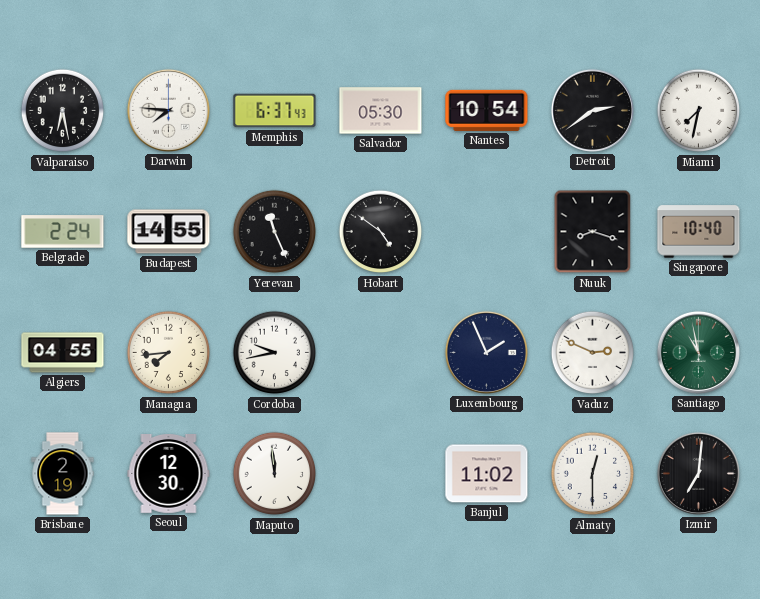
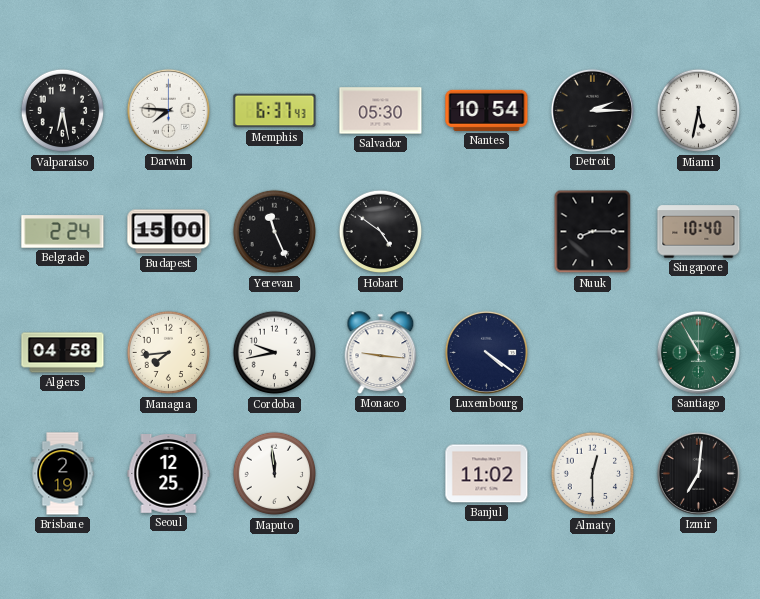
Detroit: 2:39 -> 2:15
Miami: 7:32 -> 5:32
Budapest: 14:55 -> 15:00
Nuuk: 8:18 -> 8:15
Algiers: 04:55 -> 04:58
Monaco: none -> 9:16
Luxembourg: 1:56 -> 4:21
Vaduz: 2:49 -> none
Santiago: 10:58 -> 10:55
Seoul: 12:30 -> 12:25
